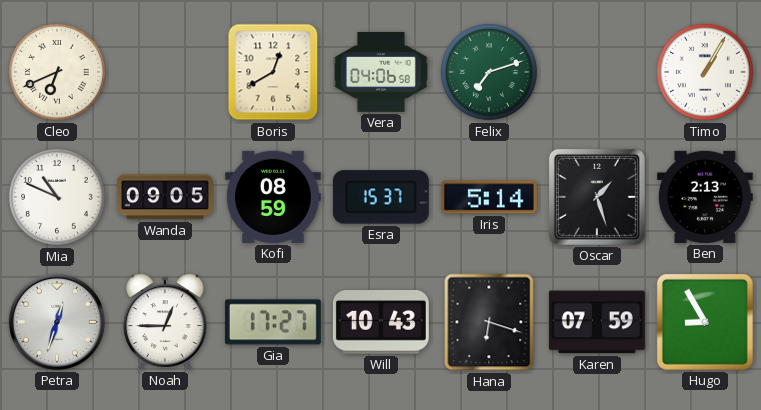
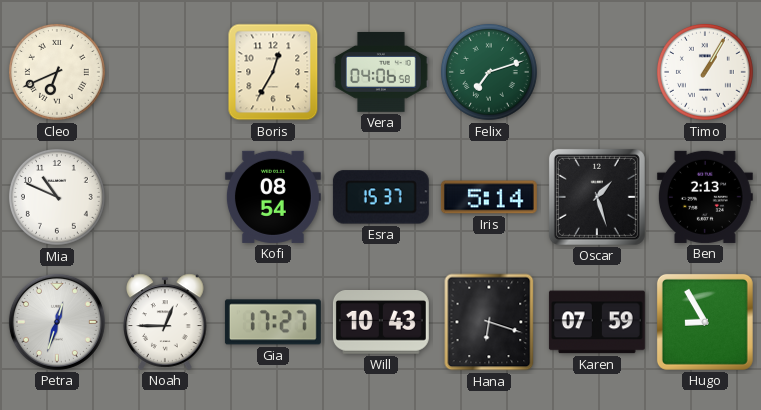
Boris: 12:40 -> 12:35
Wanda: 09:05 -> none
Kofi: 08:59 -> 08:54
